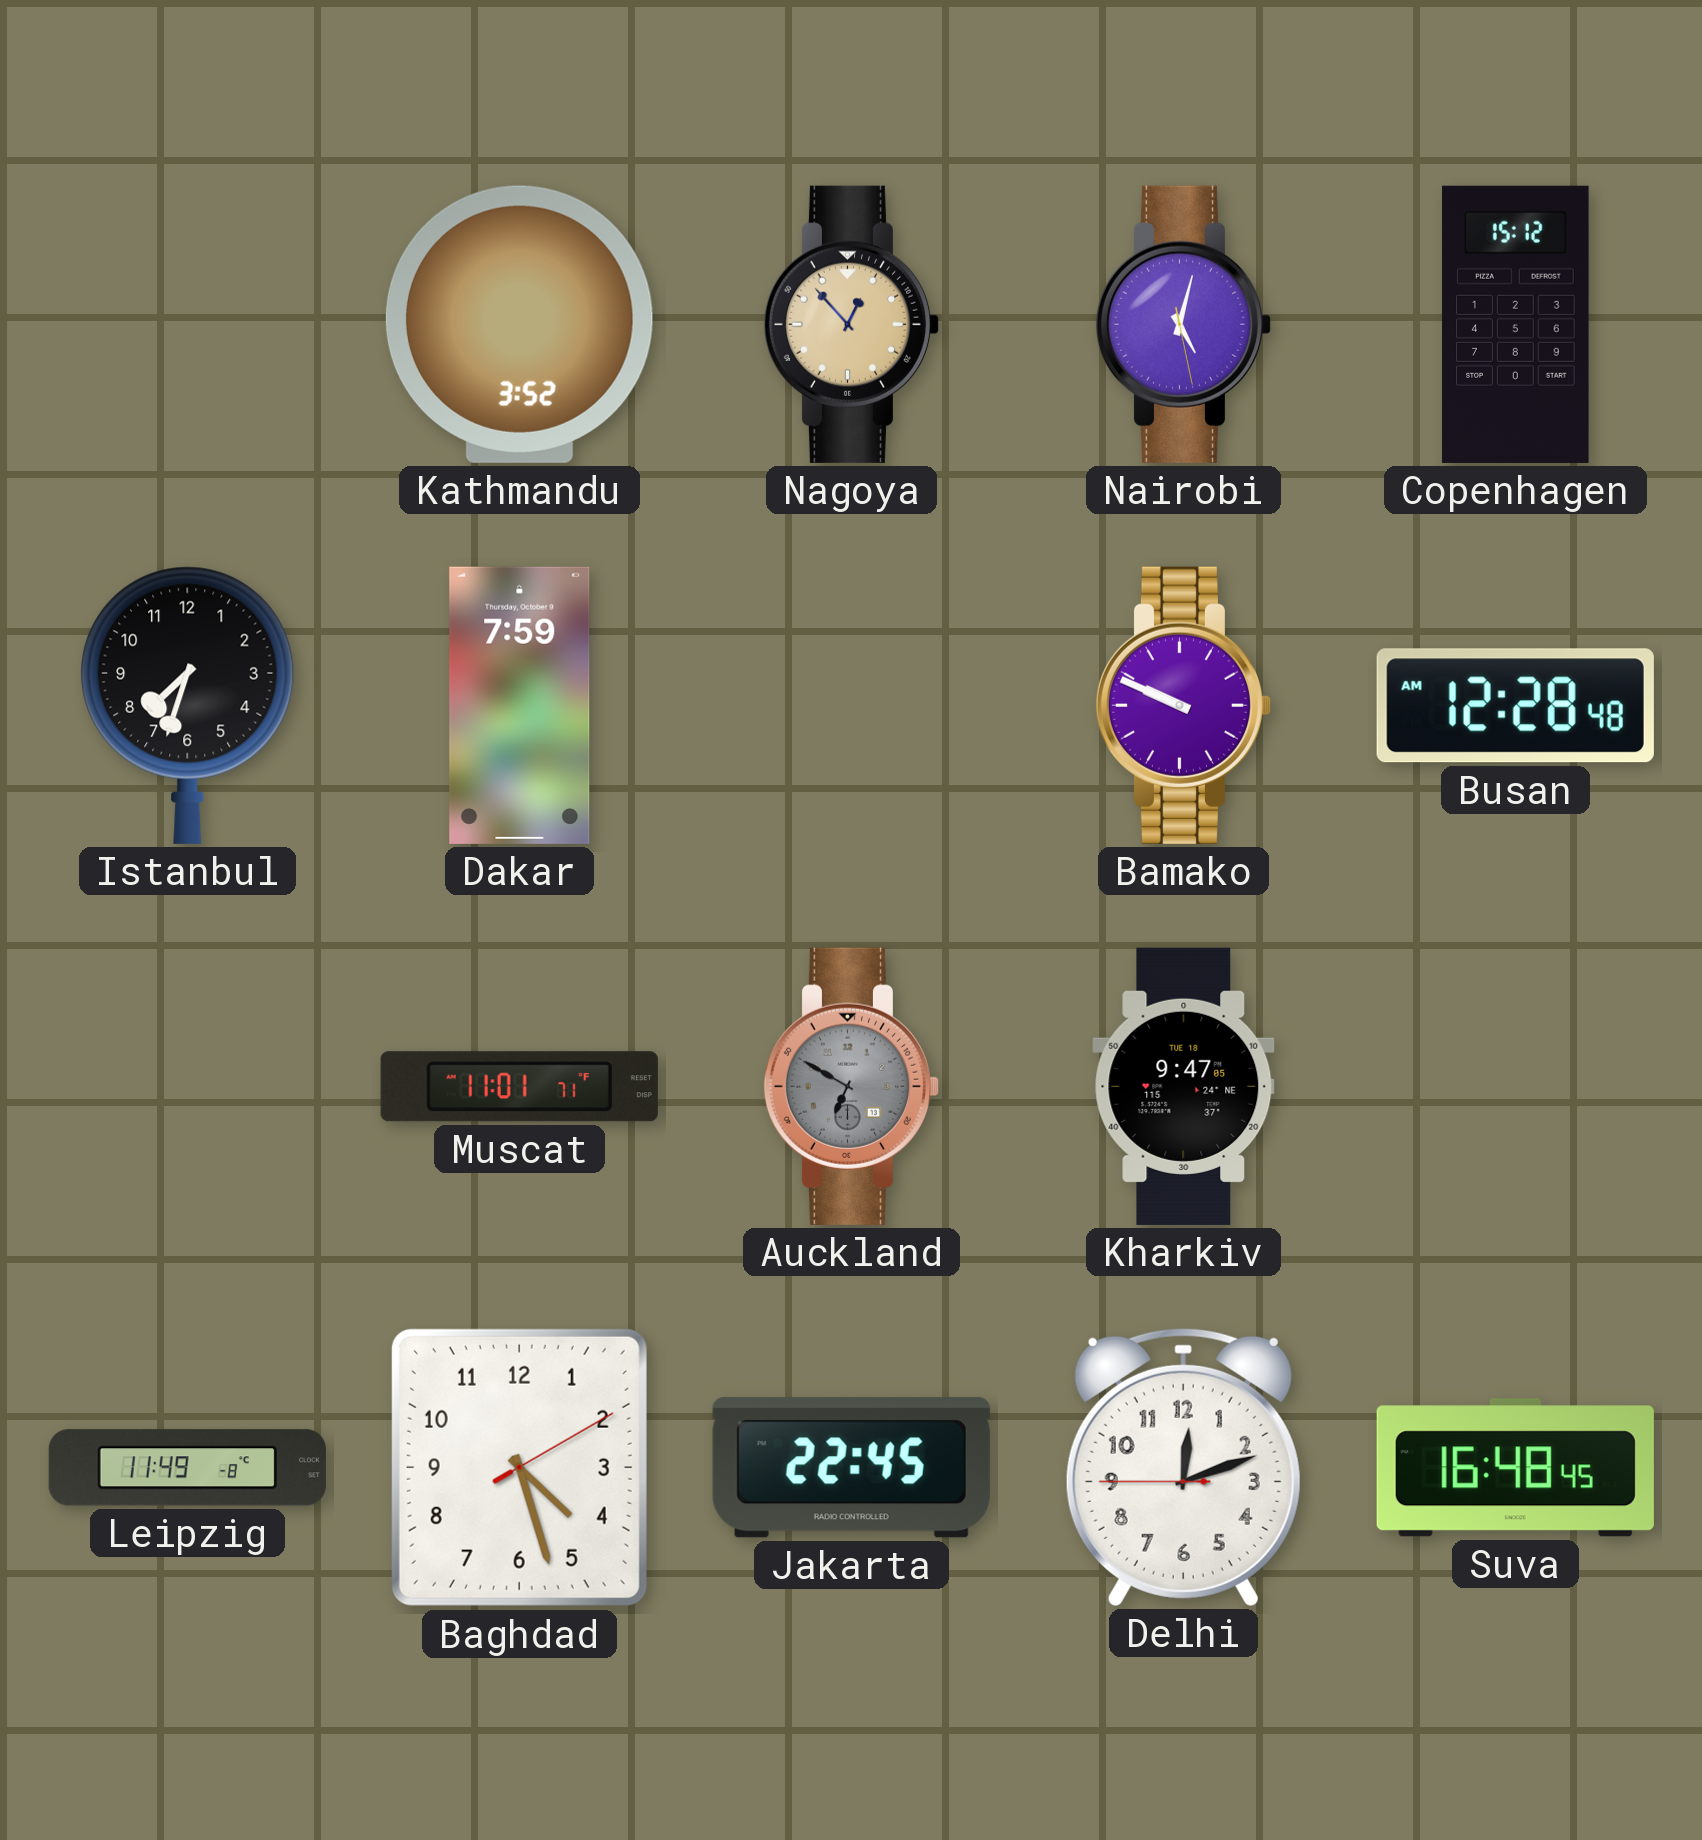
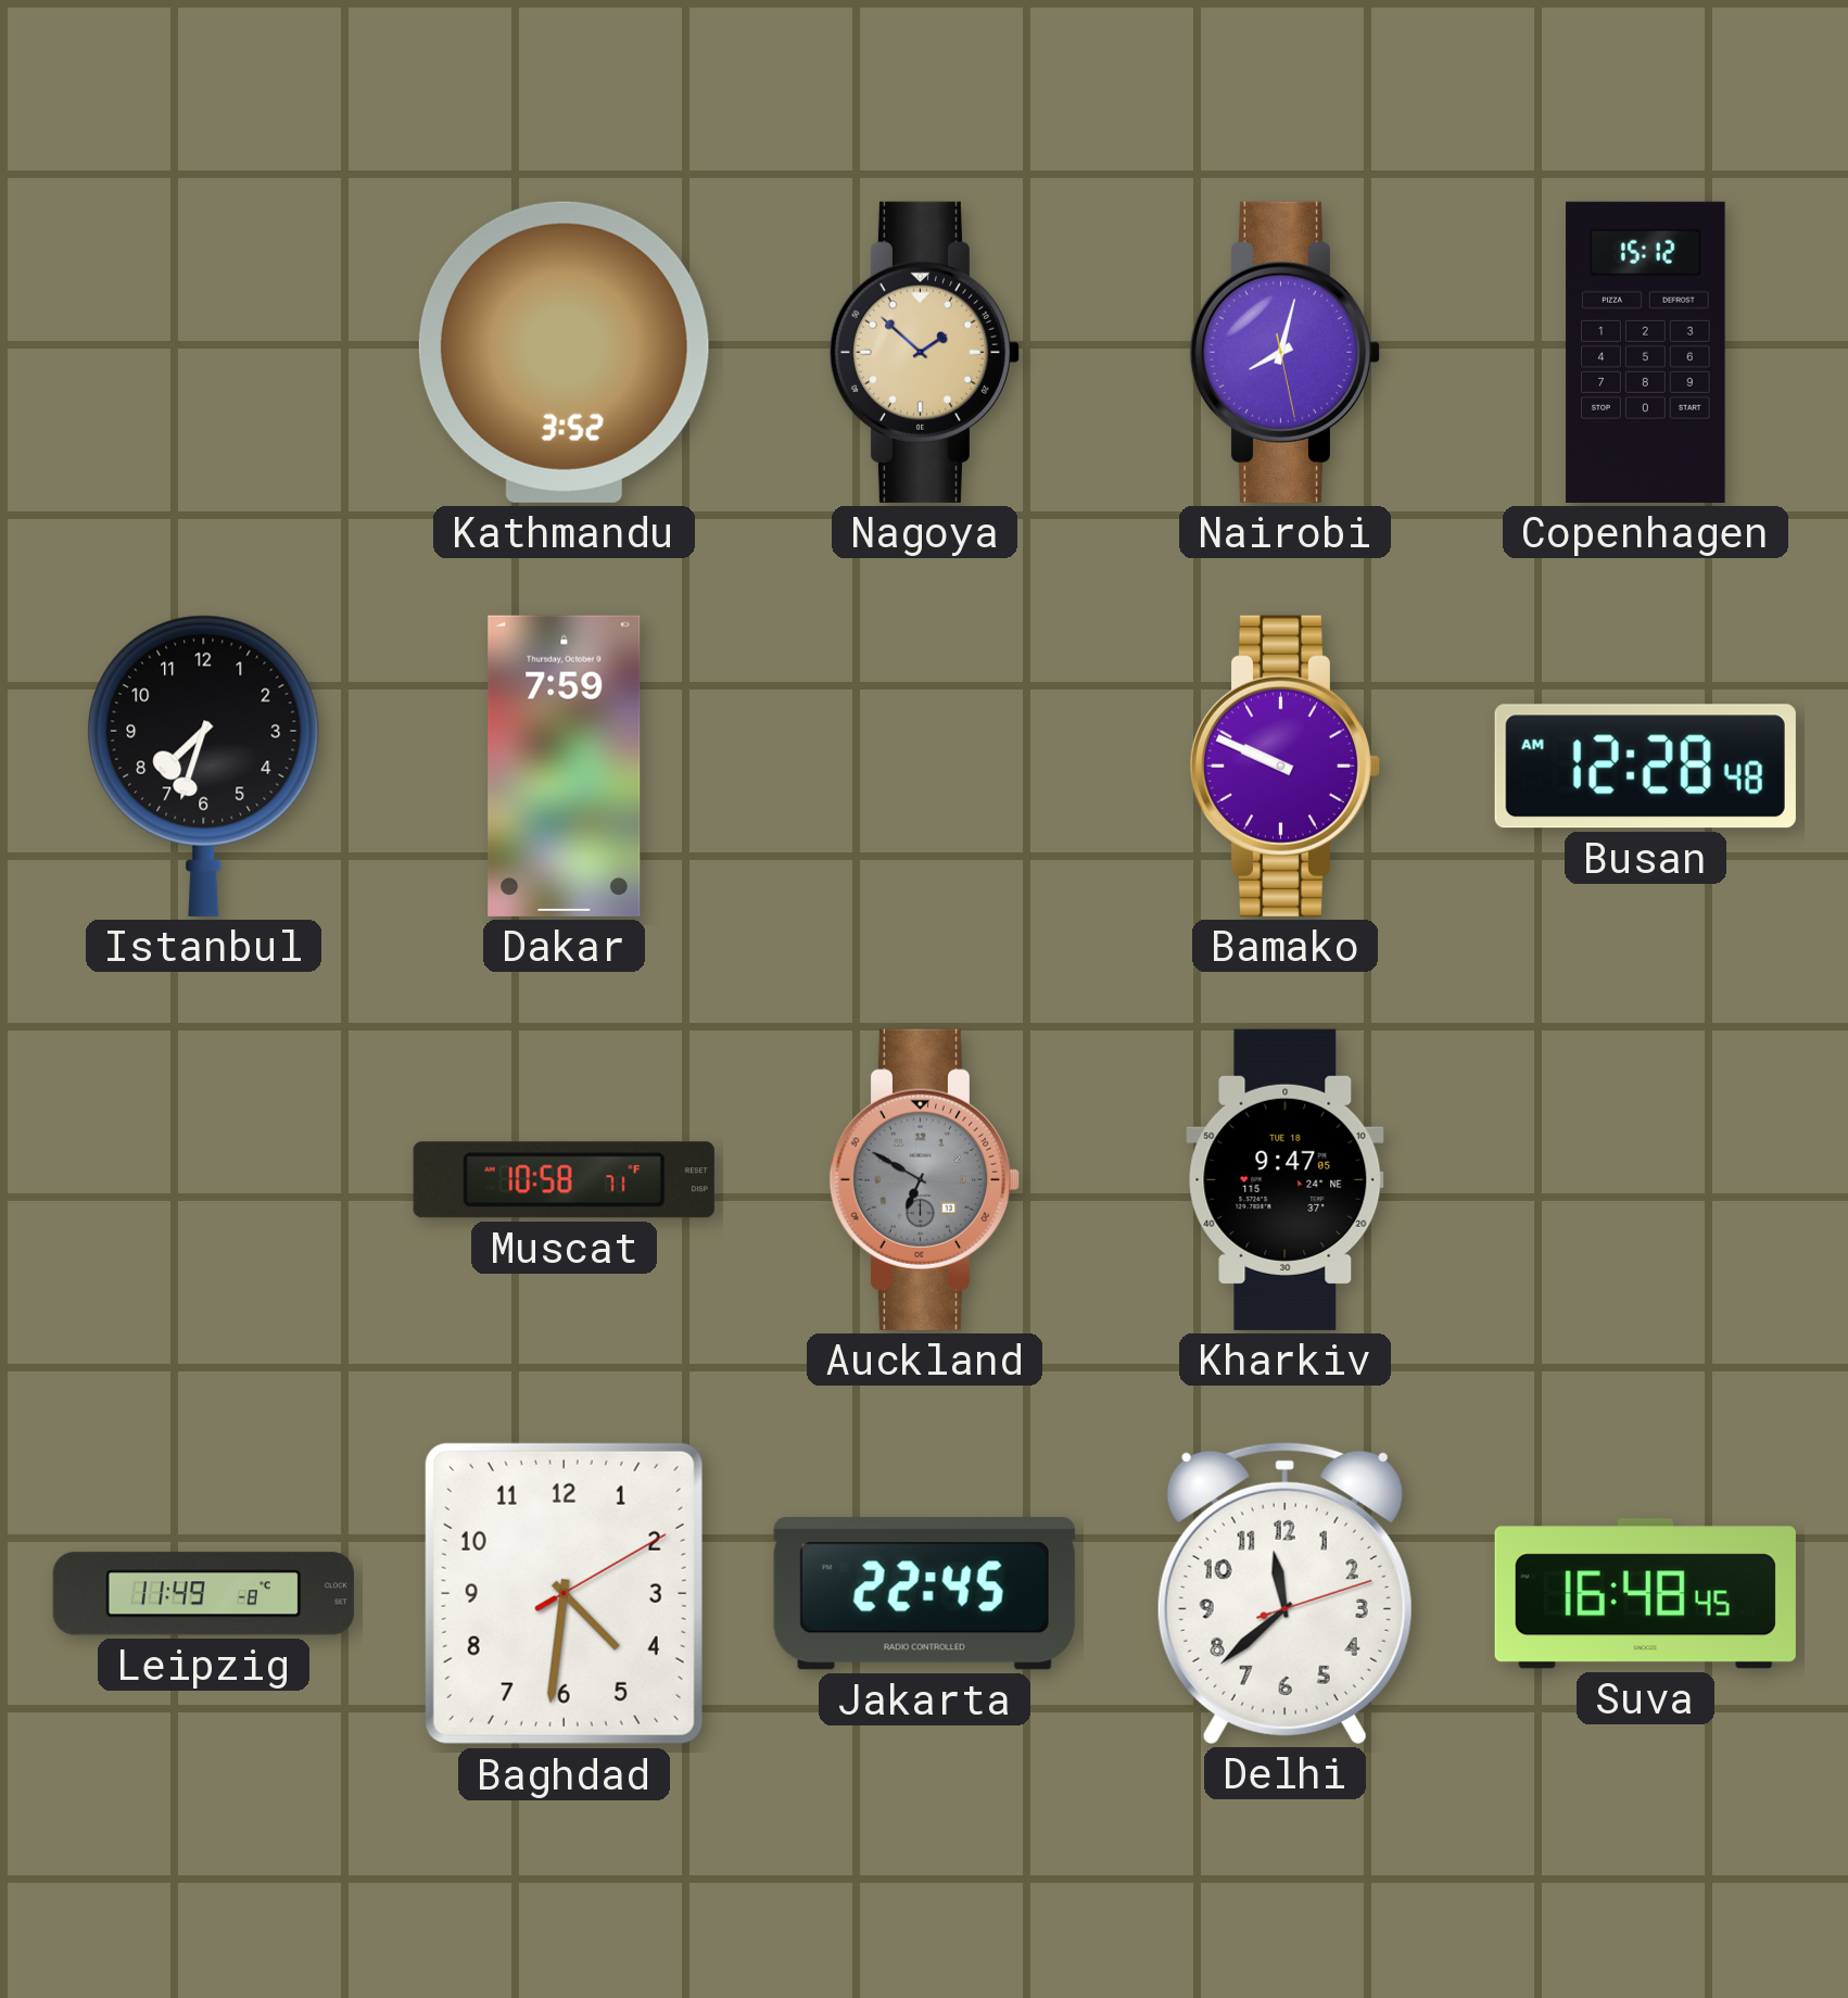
Nagoya: 12:53 -> 1:52
Nairobi: 5:02 -> 8:02
Muscat: 11:01 -> 10:58
Baghdad: 4:27 -> 4:31
Delhi: 12:11 -> 11:38
